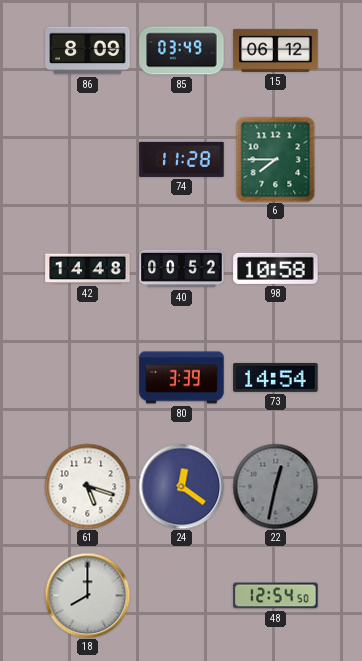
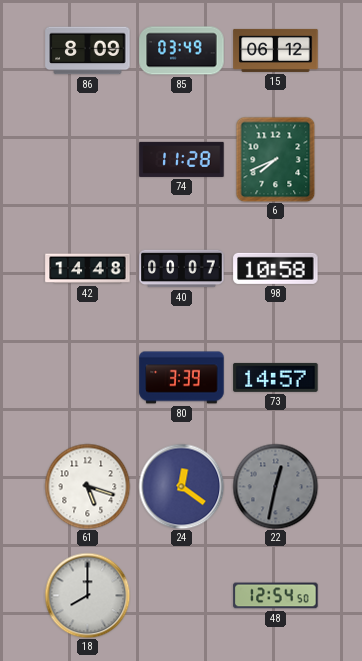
6: 7:45 -> 7:41
40: 00:52 -> 00:07
73: 14:54 -> 14:57
